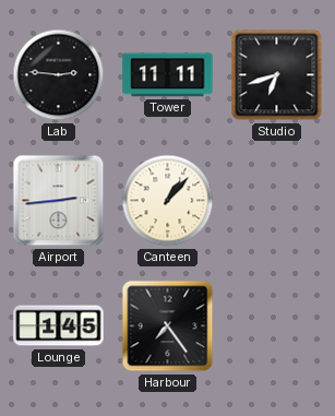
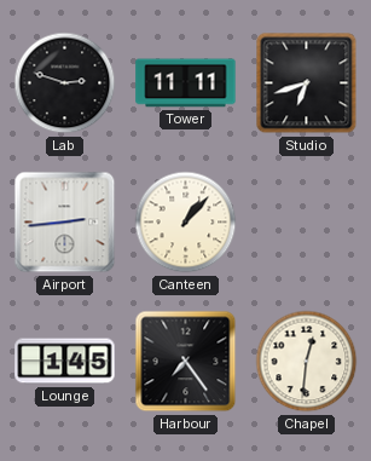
Lab: 2:46 -> 2:48
Chapel: none -> 12:31
